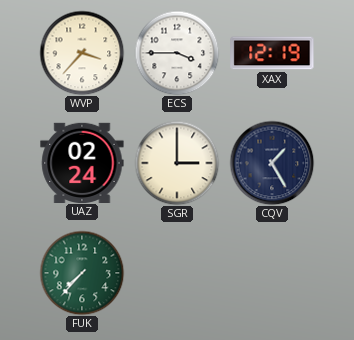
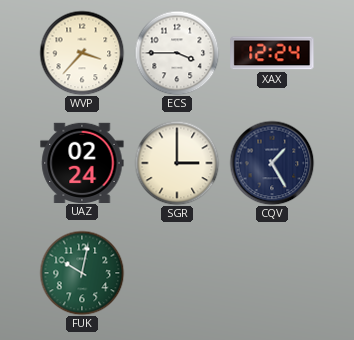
XAX: 12:19 -> 12:24
FUK: 7:37 -> 10:02
